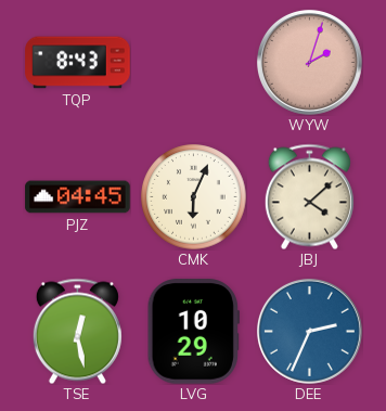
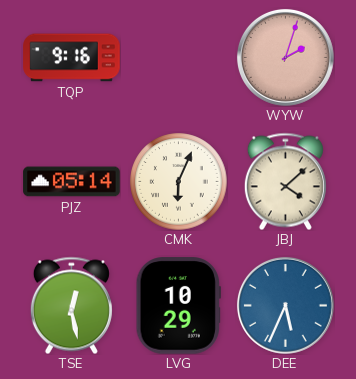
TQP: 8:43 -> 9:16
PJZ: 04:45 -> 05:14
DEE: 2:34 -> 5:34
